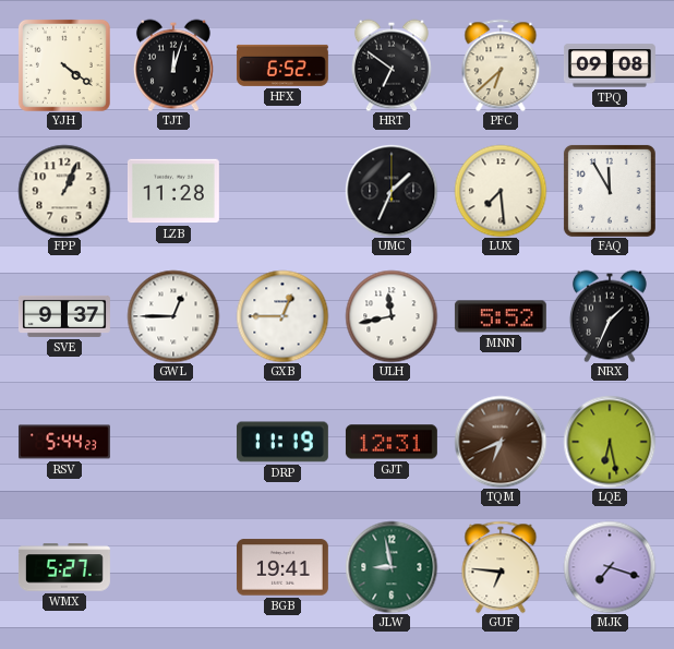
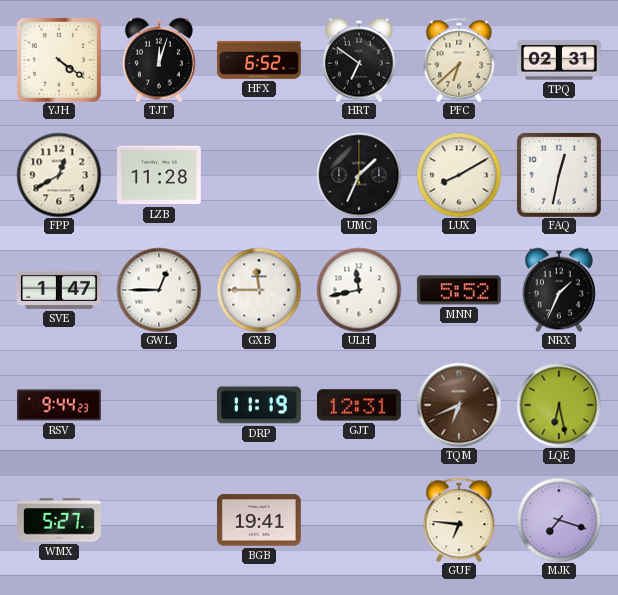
TPQ: 09:08 -> 02:31
FPP: 1:04 -> 12:40
LUX: 7:29 -> 8:10
FAQ: 11:55 -> 12:32
SVE: 9:37 -> 1:47
GXB: 12:45 -> 11:45
RSV: 5:44 -> 9:44
JLW: 8:58 -> none
